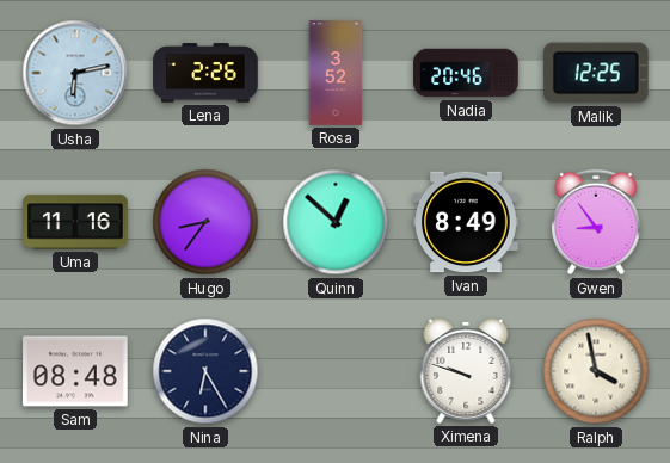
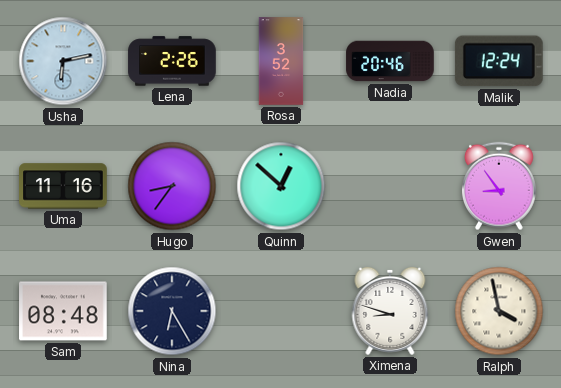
Malik: 12:25 -> 12:24
Ivan: 8:49 -> none
Ximena: 9:48 -> 8:48
